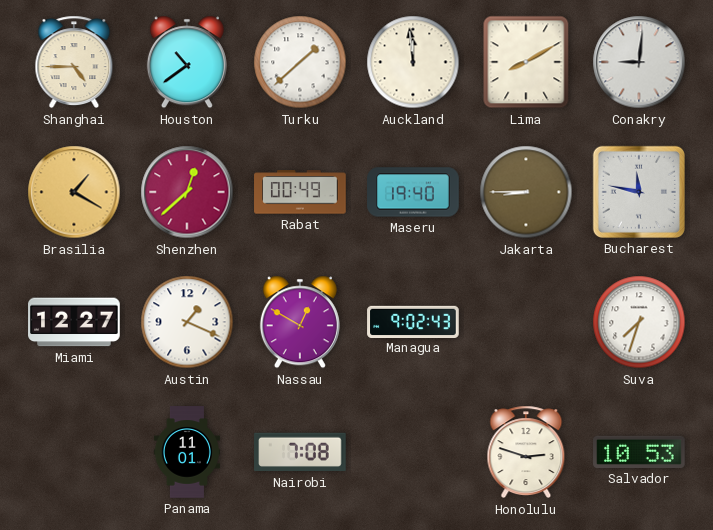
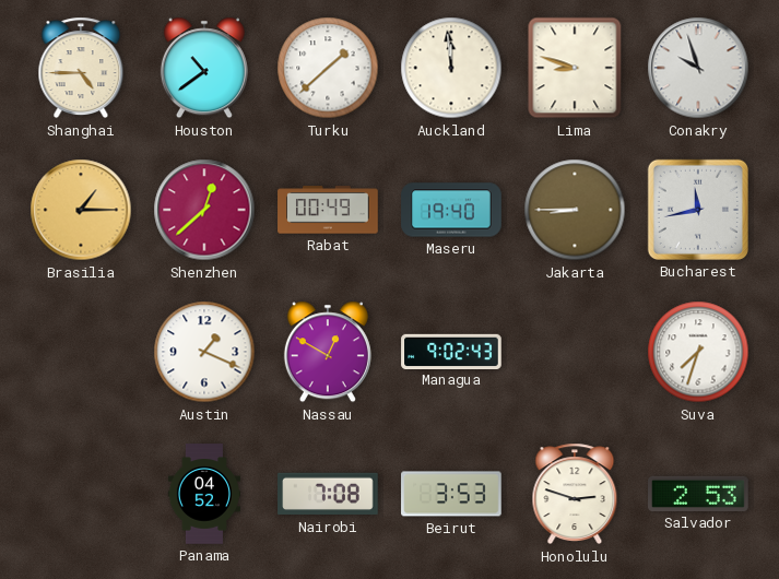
Lima: 8:10 -> 8:48
Conakry: 9:01 -> 9:57
Brasilia: 1:20 -> 1:15
Bucharest: 11:47 -> 11:43
Miami: 12:27 -> none
Panama: 11:01 -> 04:52
Beirut: none -> 3:53
Salvador: 10:53 -> 2:53
